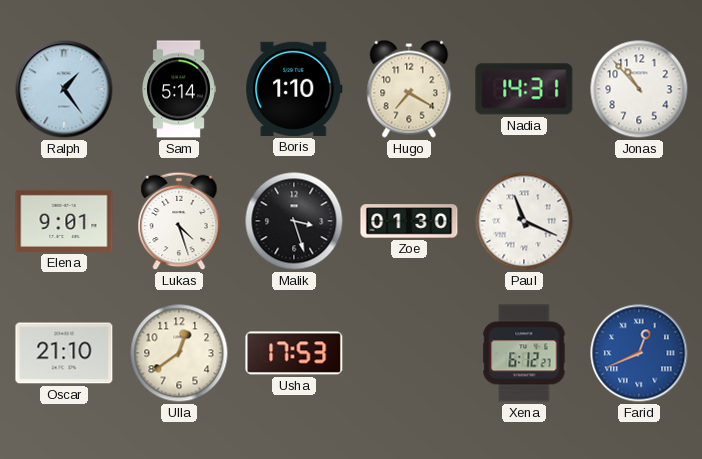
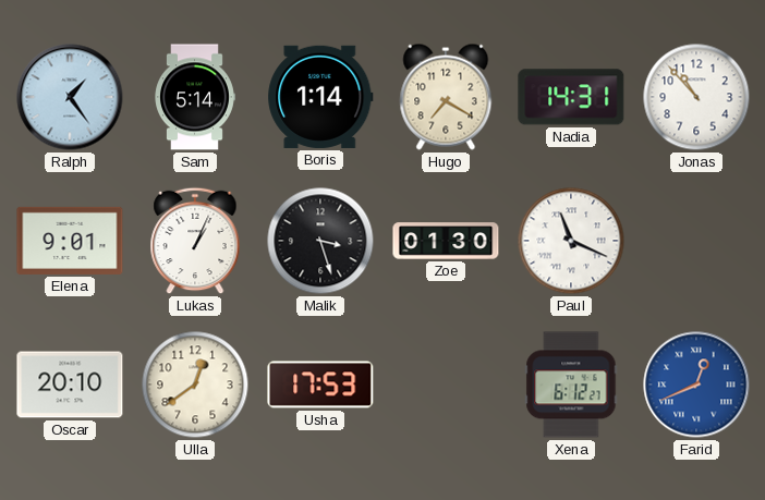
Boris: 1:10 -> 1:14
Lukas: 4:27 -> 1:04
Oscar: 21:10 -> 20:10
